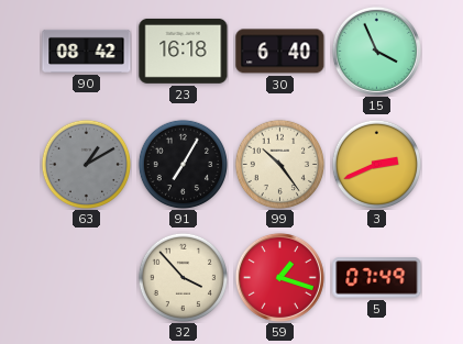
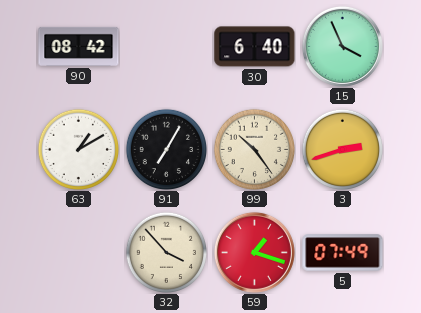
23: 16:18 -> none
63 dial: grey -> white
3: 2:41 -> 2:42
